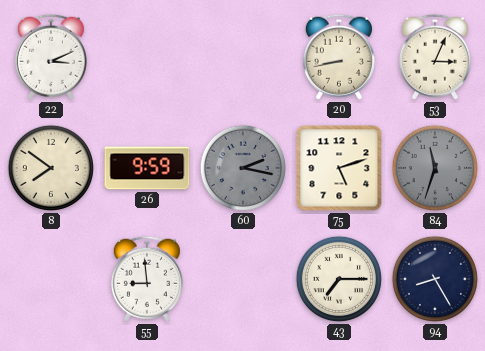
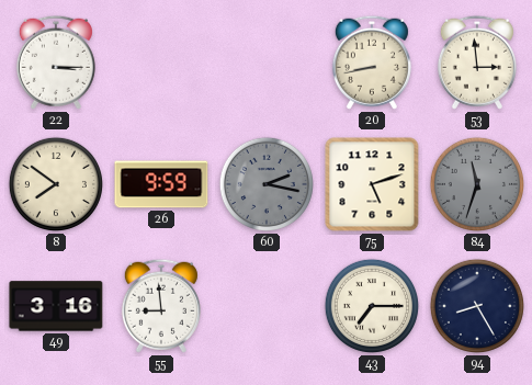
22: 3:11 -> 3:15
53: 3:04 -> 2:59
49: none -> 3:16
